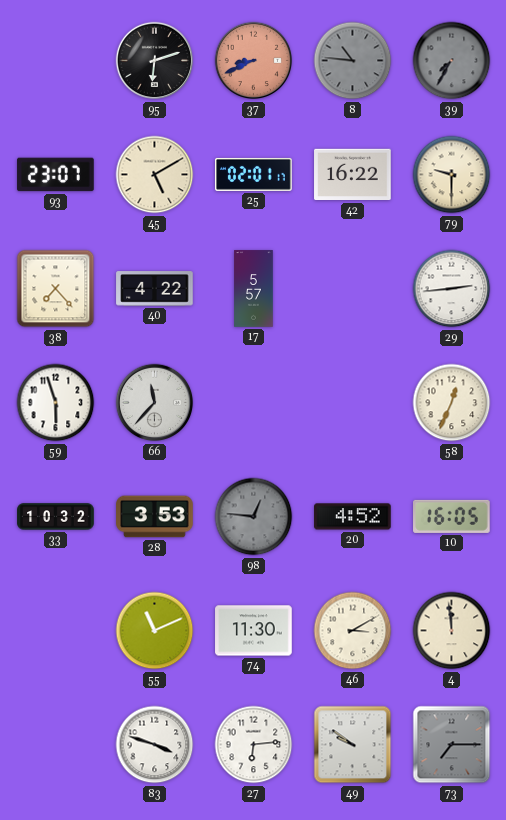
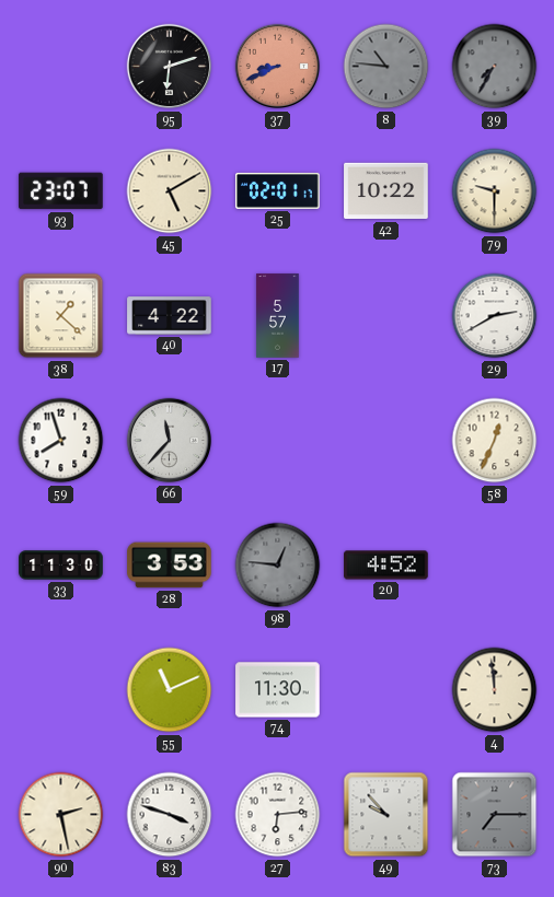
42: 16:22 -> 10:22
38: 7:23 -> 1:22
29: 2:44 -> 2:40
59: 5:57 -> 7:57
33: 10:32 -> 11:30
10: 16:05 -> none
46: 3:10 -> none
90: none -> 2:28
49: 9:51 -> 9:53
